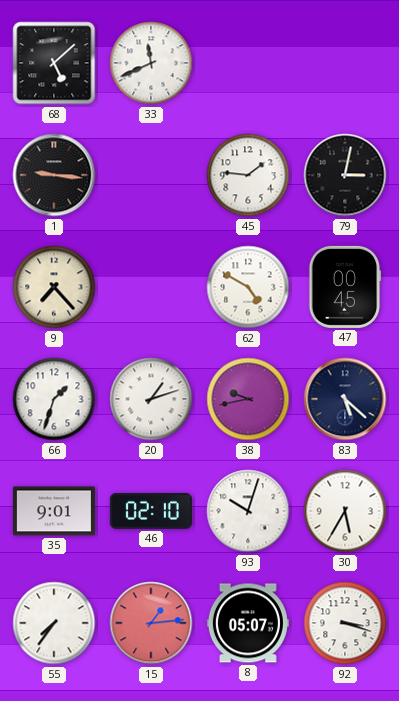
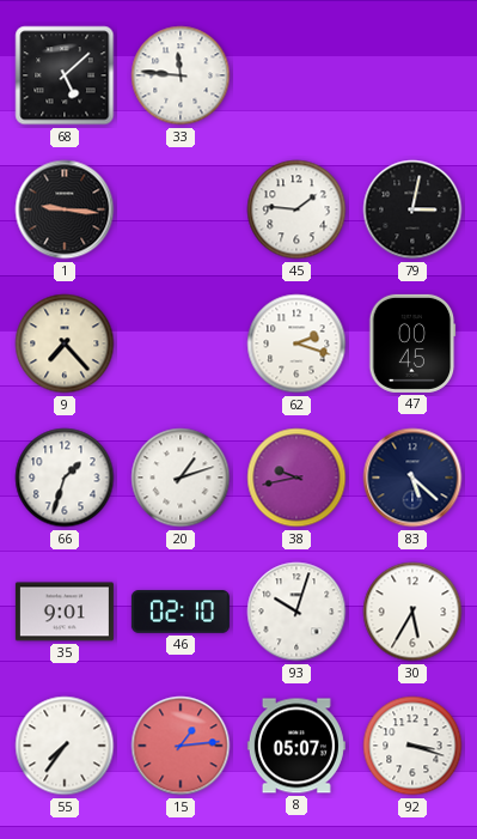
33: 11:41 -> 11:46
62: 4:50 -> 2:18
